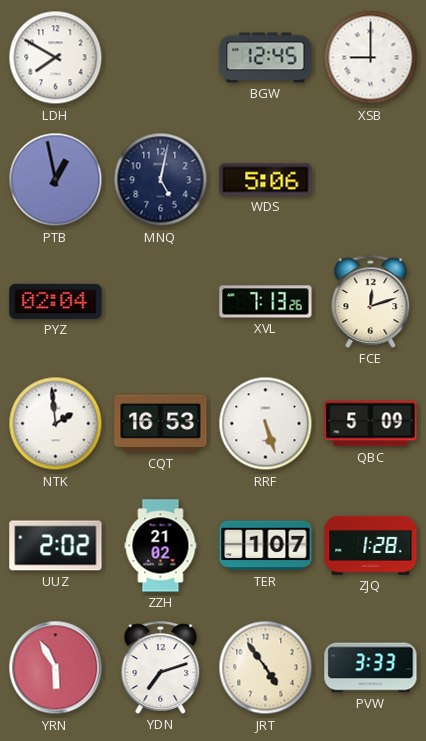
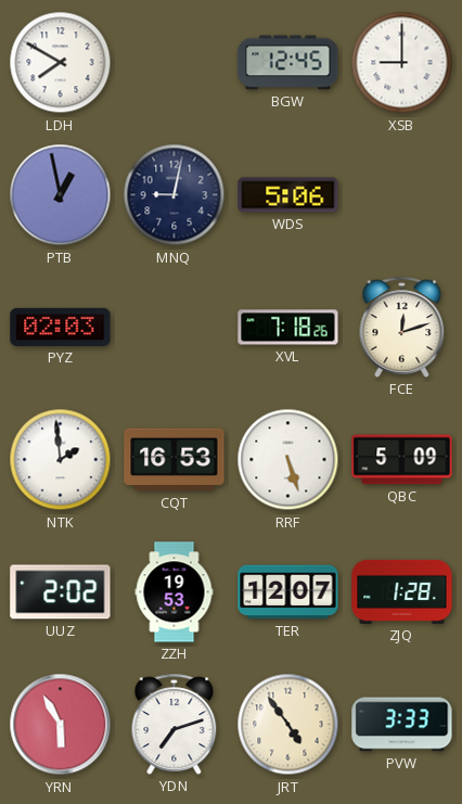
MNQ: 5:02 -> 9:02
PYZ: 02:04 -> 02:03
XVL: 7:13 -> 7:18
ZZH: 21:02 -> 19:53
TER: 1:07 -> 12:07
